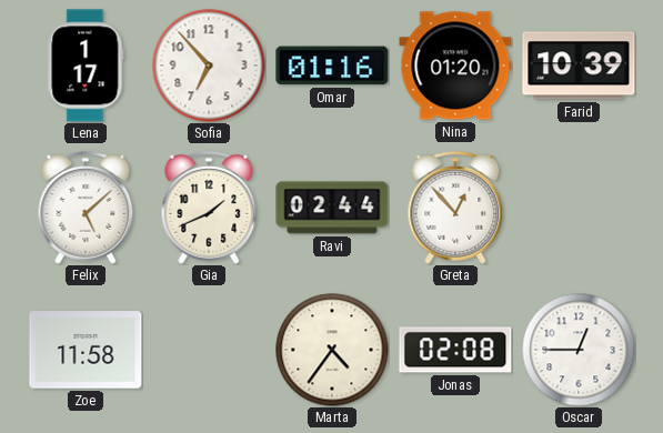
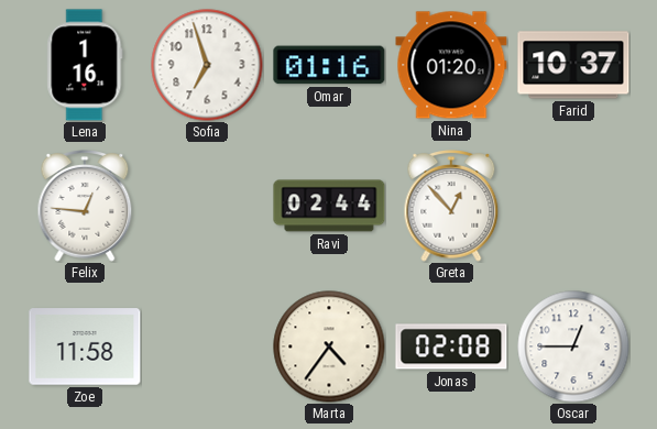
Lena: 1:17 -> 1:16
Sofia: 6:53 -> 6:57
Farid: 10:39 -> 10:37
Felix: 5:08 -> 12:46
Gia: 1:41 -> none
